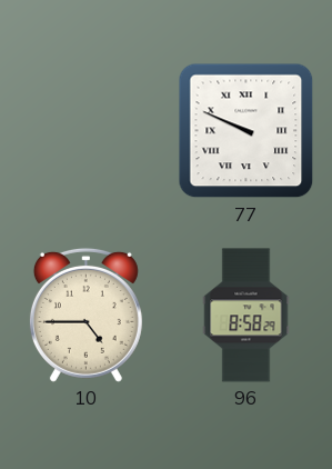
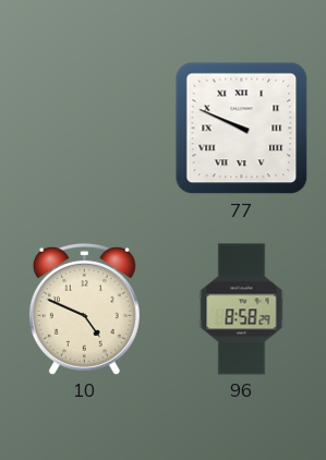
10: 4:45 -> 4:49
